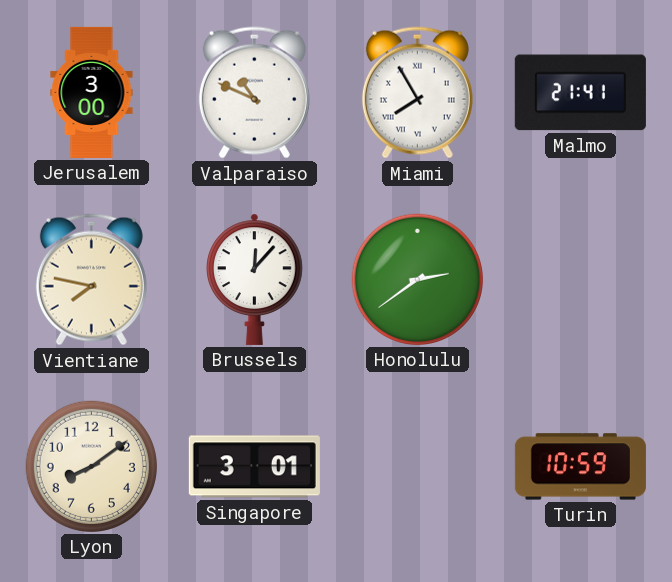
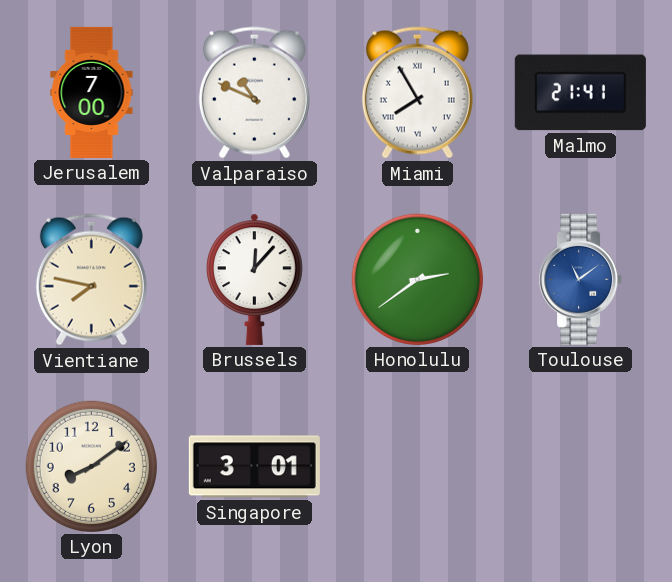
Jerusalem: 3:00 -> 7:00
Toulouse: none -> 11:09
Turin: 10:59 -> none
